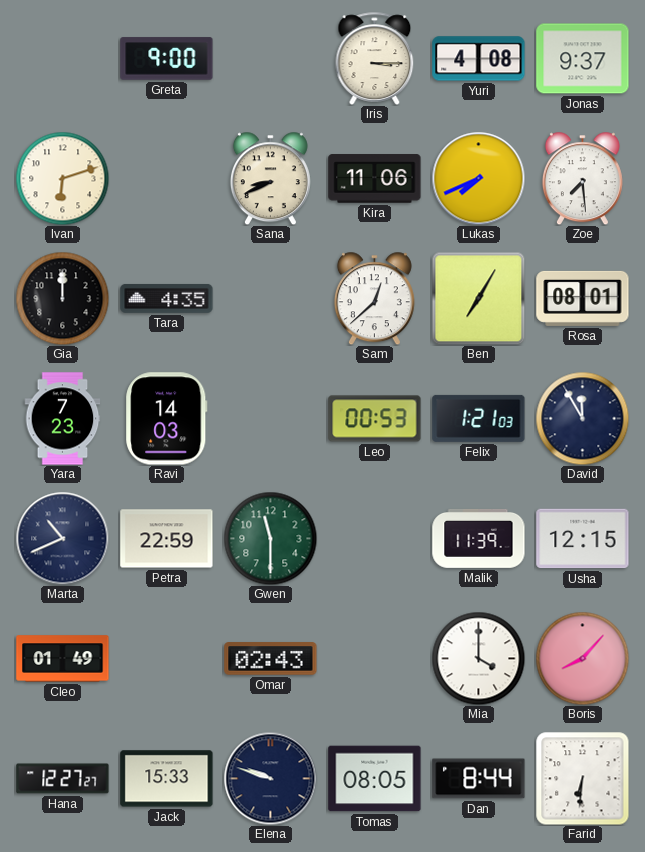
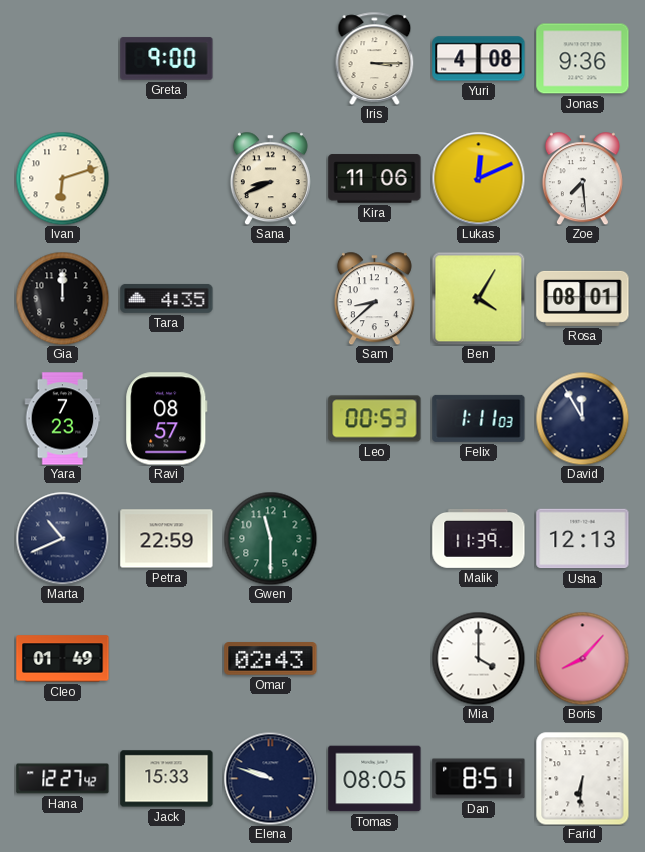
Jonas: 9:37 -> 9:36
Lukas: 7:41 -> 12:11
Sam: 12:38 -> 8:38
Ben: 7:05 -> 4:05
Ravi: 14:03 -> 08:57
Felix: 1:21 -> 1:11
Usha: 12:15 -> 12:13
Hana: 12:27:27 -> 12:27:42
Dan: 8:44 -> 8:51
